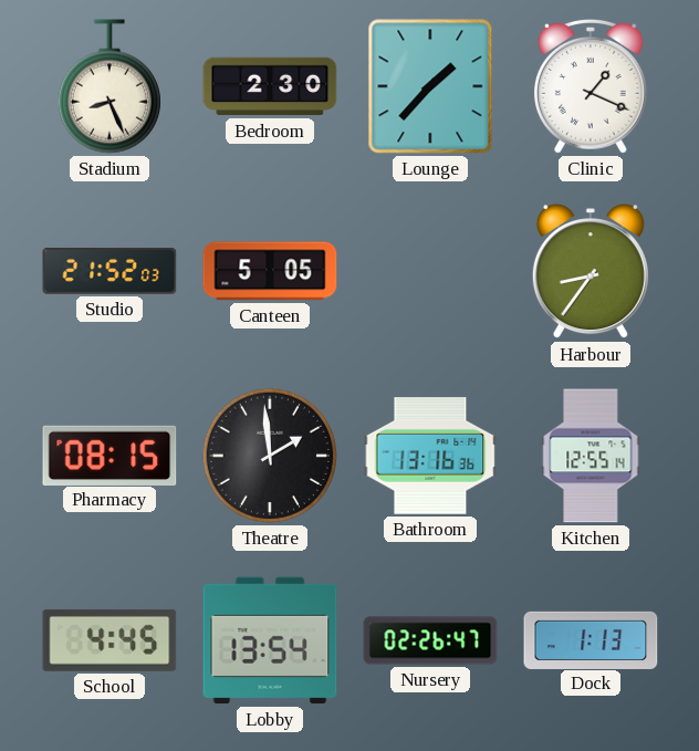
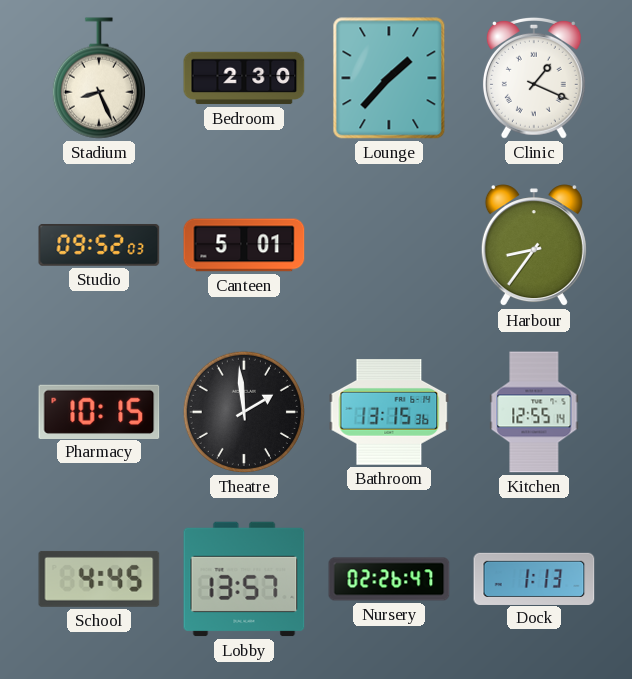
Studio: 21:52 -> 09:52
Canteen: 5:05 -> 5:01
Pharmacy: 08:15 -> 10:15
Bathroom: 13:16 -> 13:15
Lobby: 13:54 -> 13:57
